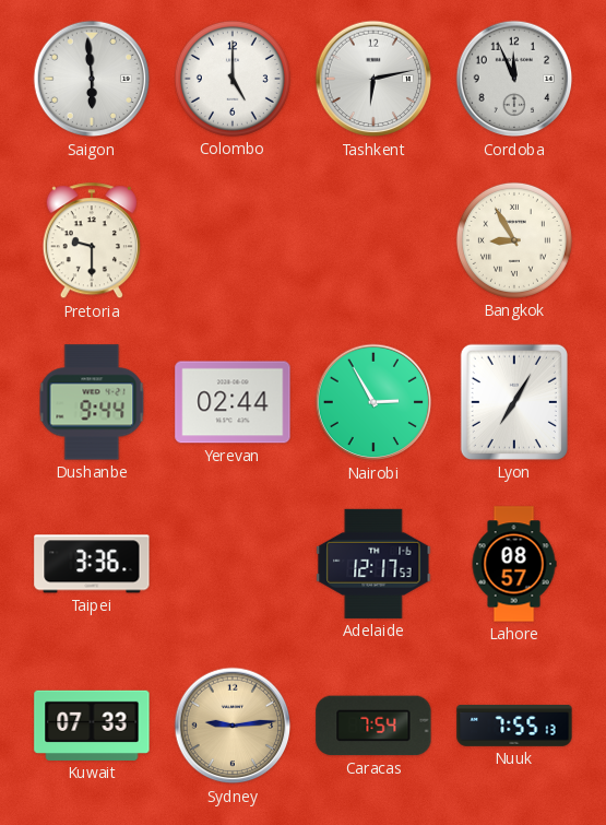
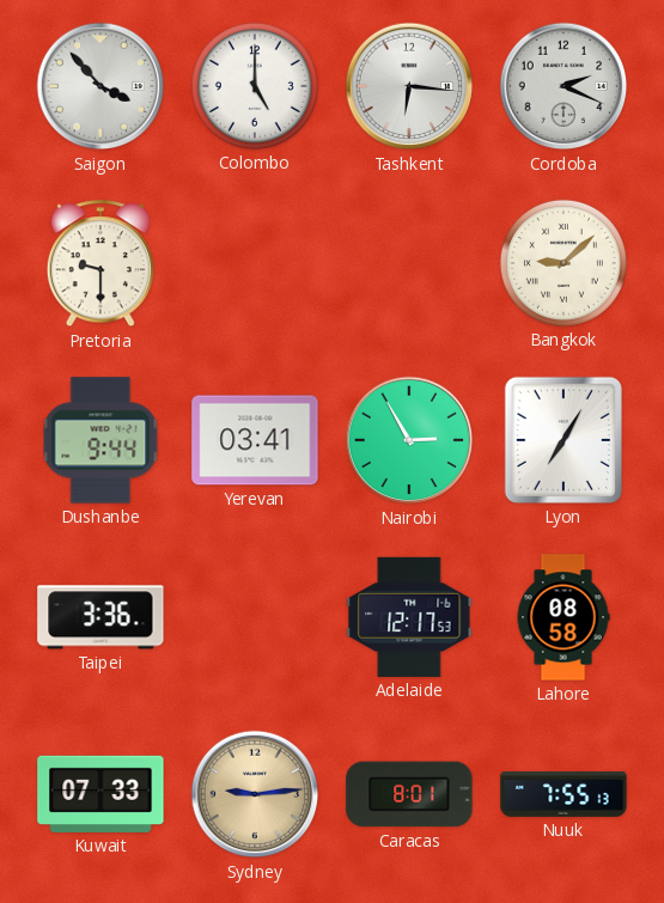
Saigon: 5:59 -> 3:53
Tashkent: 6:13 -> 6:16
Cordoba: 11:56 -> 2:19
Bangkok: 8:55 -> 9:08
Yerevan: 02:44 -> 03:41
Lahore: 08:57 -> 08:58
Caracas: 7:54 -> 8:01
